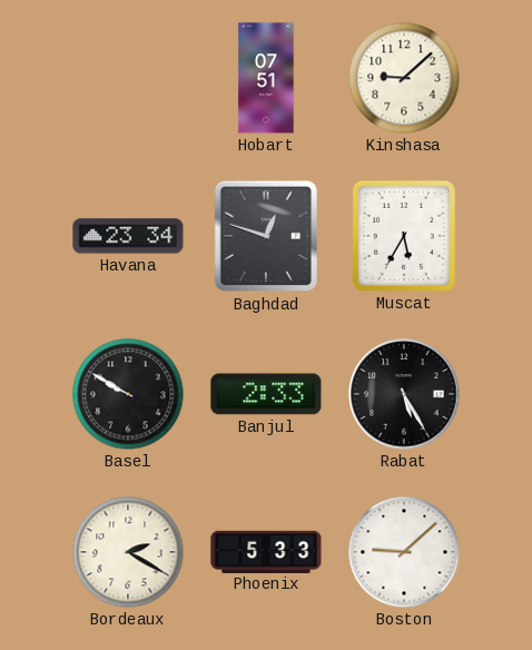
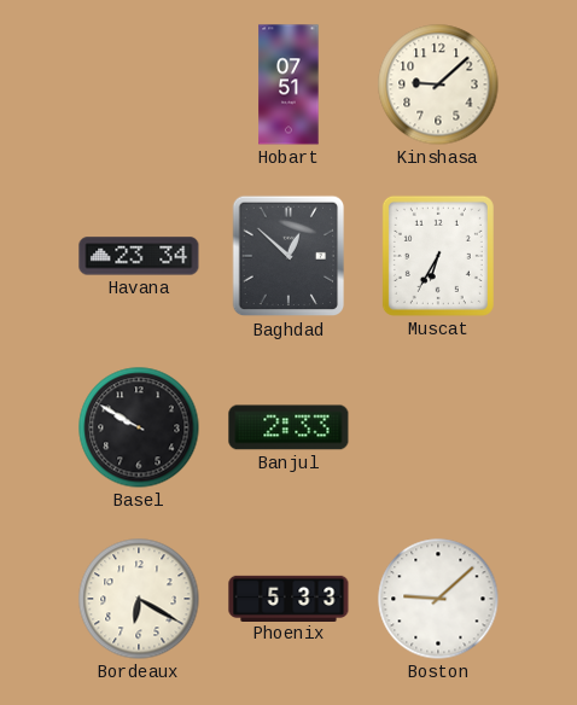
Baghdad: 12:48 -> 12:52
Muscat: 5:35 -> 6:35
Rabat: 5:25 -> none
Bordeaux: 2:20 -> 6:20
